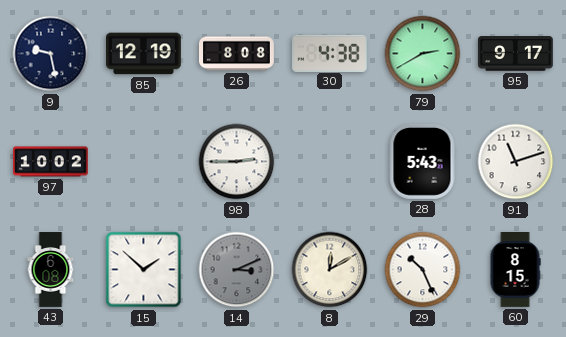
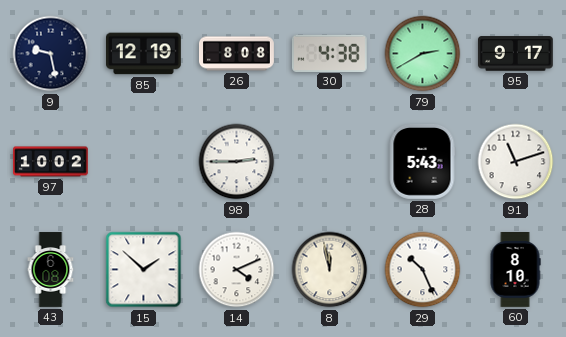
14: 3:11 -> 4:11
14 dial: grey -> white
8: 12:10 -> 11:58
60: 8:15 -> 8:10
